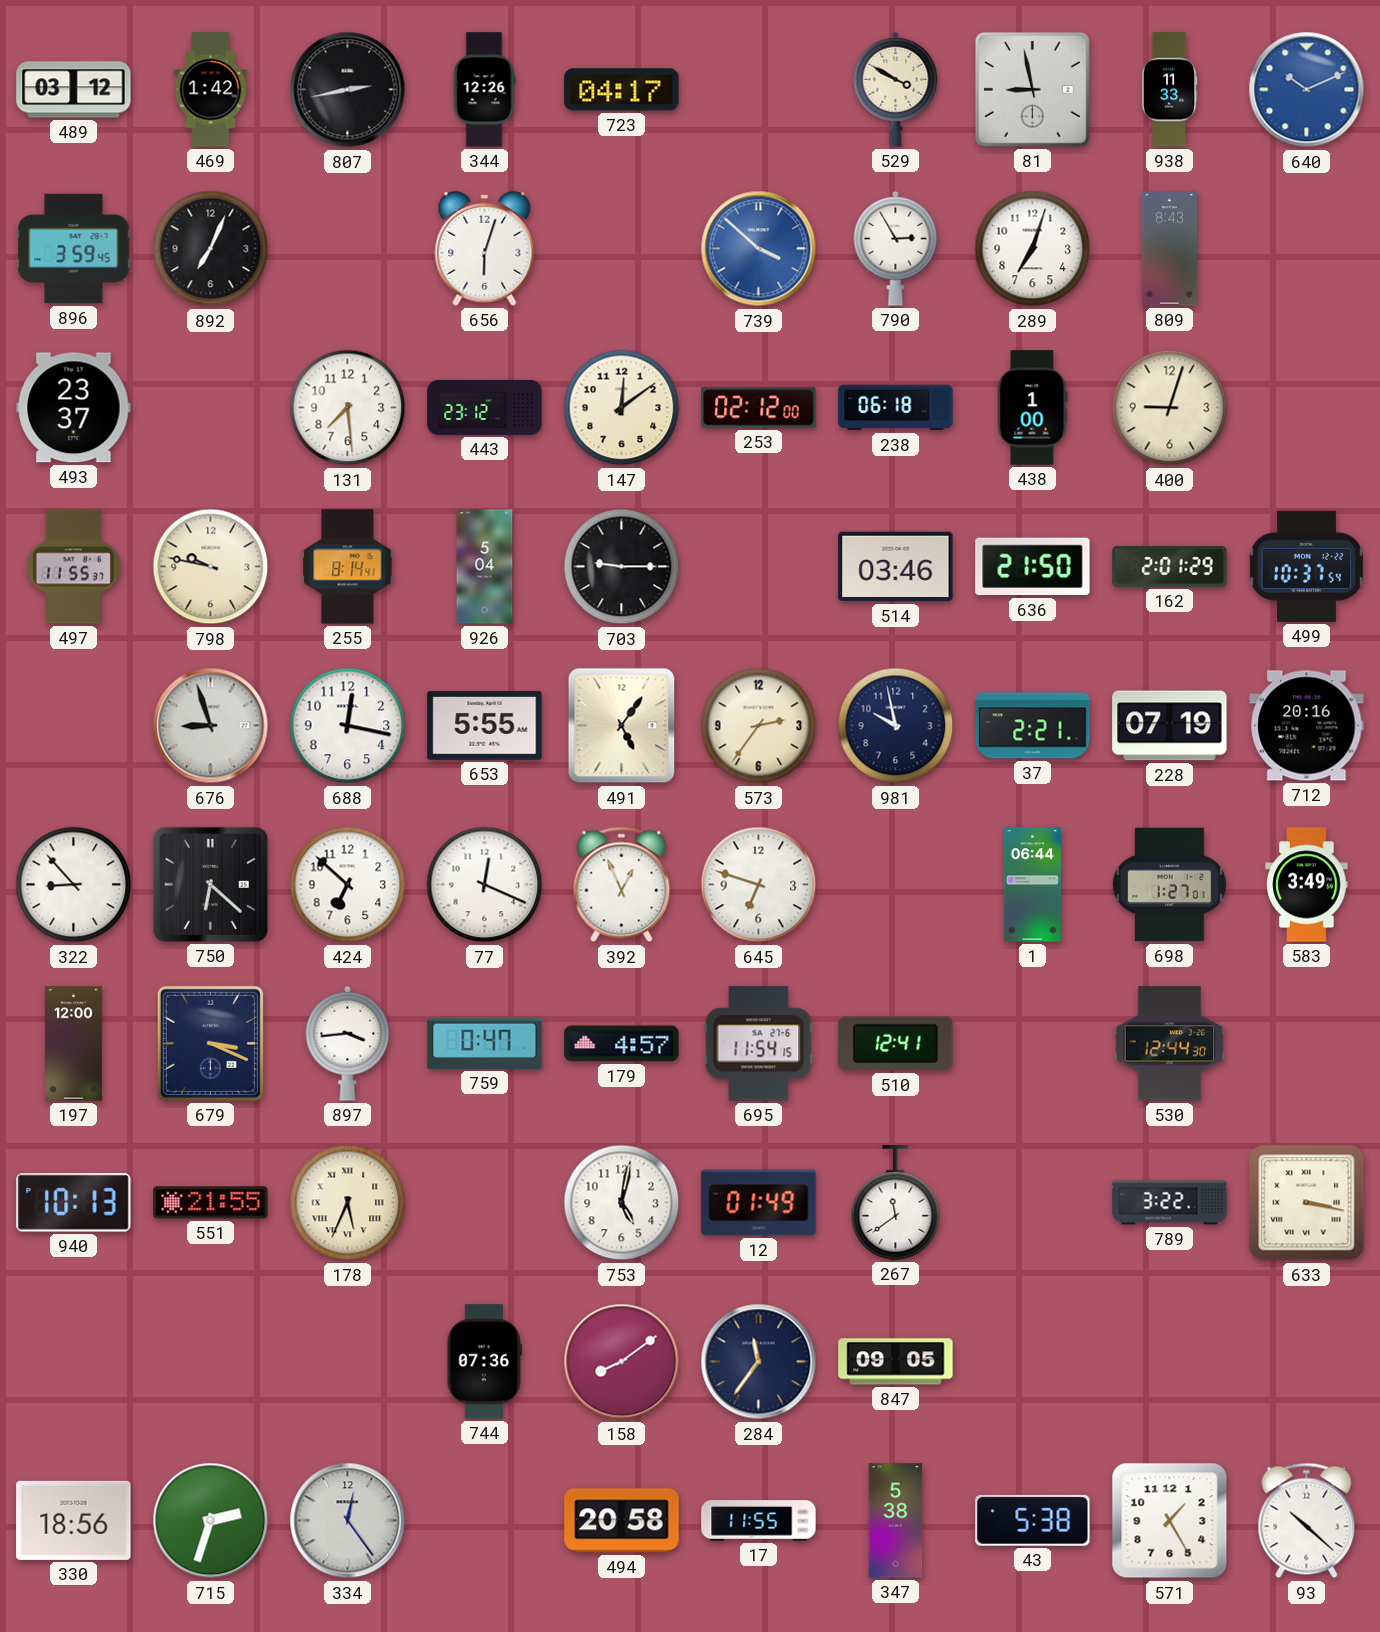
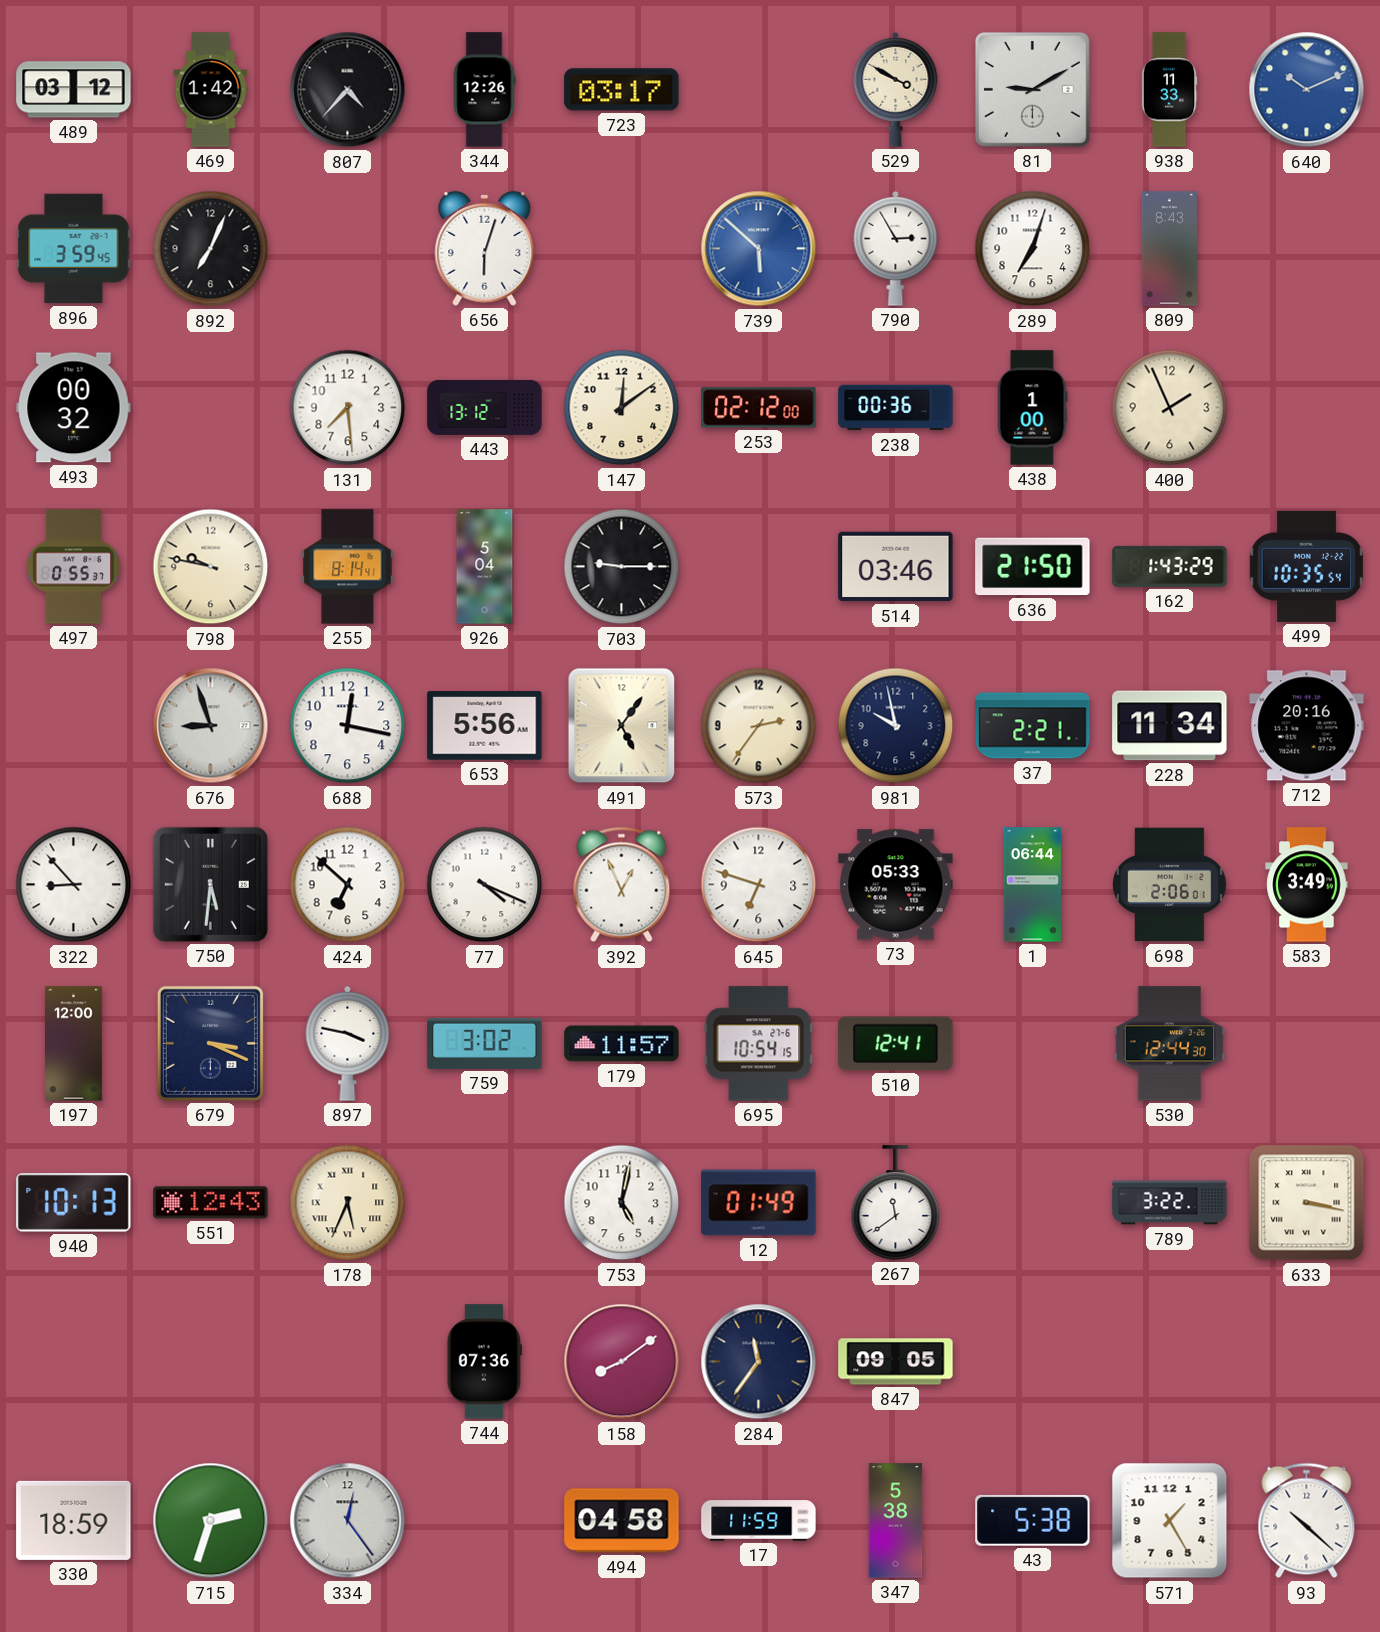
807: 2:43 -> 4:37
723: 04:17 -> 03:17
81: 8:58 -> 9:10
739: 3:52 -> 5:52
493: 23:37 -> 00:32
443: 23:12 -> 13:12
238: 06:18 -> 00:36
400: 9:03 -> 1:56
497: 11:55 -> 0:55
162: 2:01 -> 1:43
499: 10:37 -> 10:35
653: 5:55 -> 5:56
228: 07:19 -> 11:34
750: 6:22 -> 5:31
77: 12:19 -> 4:19
73: none -> 05:33
698: 1:27 -> 2:06
897: 3:44 -> 3:47
759: 0:47 -> 3:02
179: 4:57 -> 11:57
695: 11:54 -> 10:54
551: 21:55 -> 12:43
330: 18:56 -> 18:59
494: 20:58 -> 04:58
17: 11:55 -> 11:59
